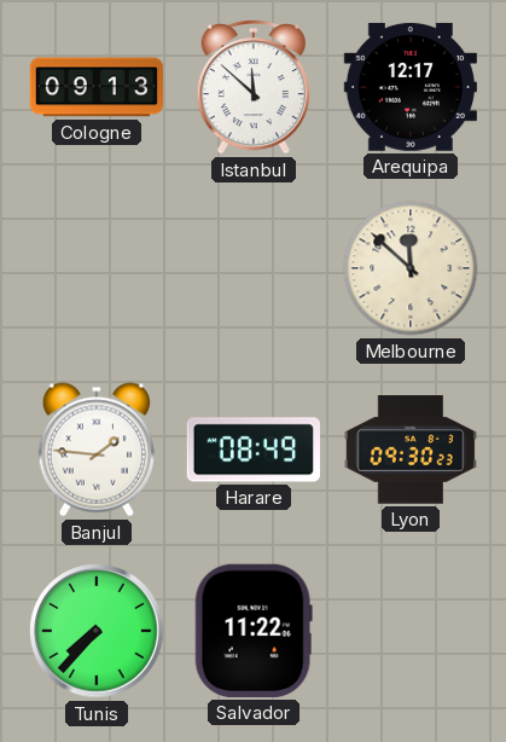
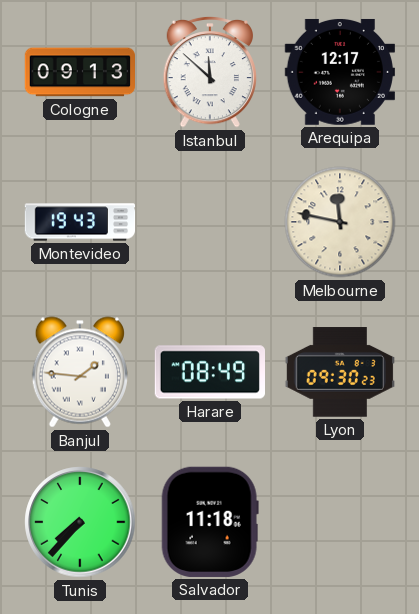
Montevideo: none -> 19:43
Melbourne: 11:52 -> 11:47
Salvador: 11:22 -> 11:18
